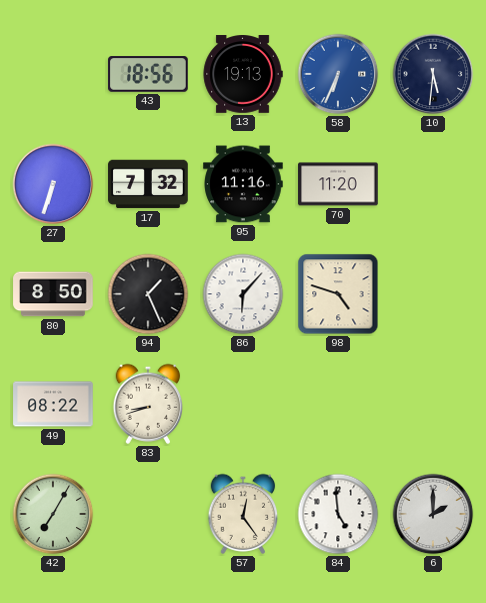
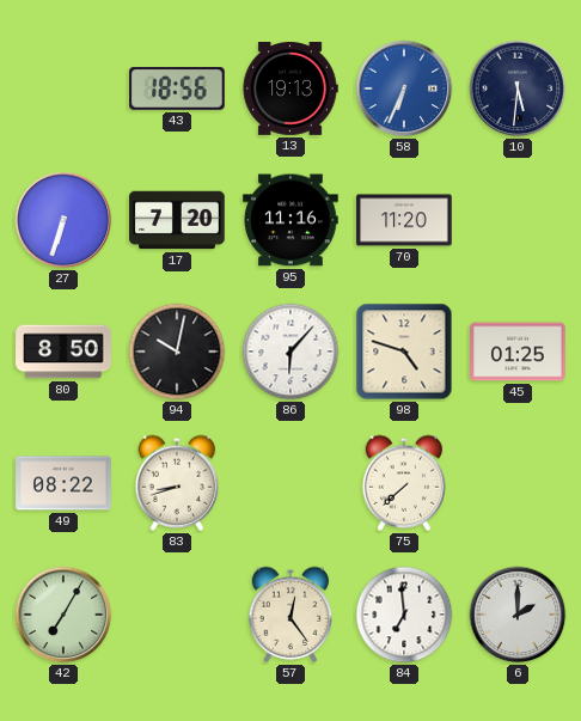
17: 7:32 -> 7:20
94: 1:26 -> 10:02
45: none -> 01:25
75: none -> 7:38
84: 4:59 -> 6:59
